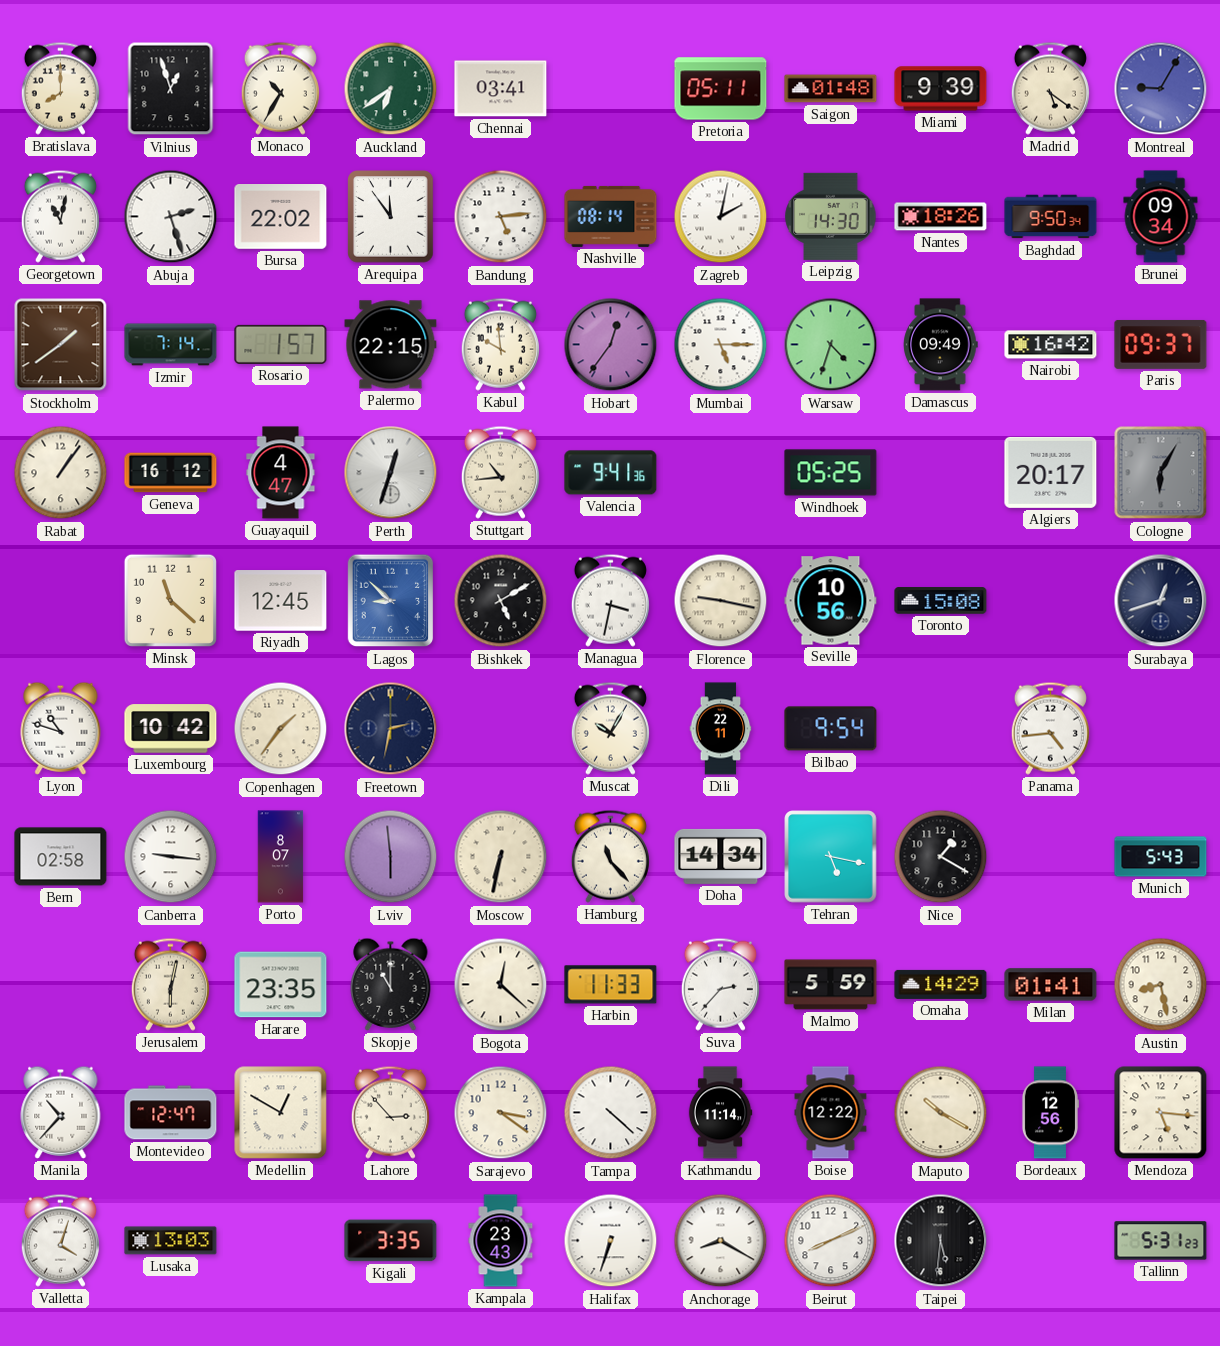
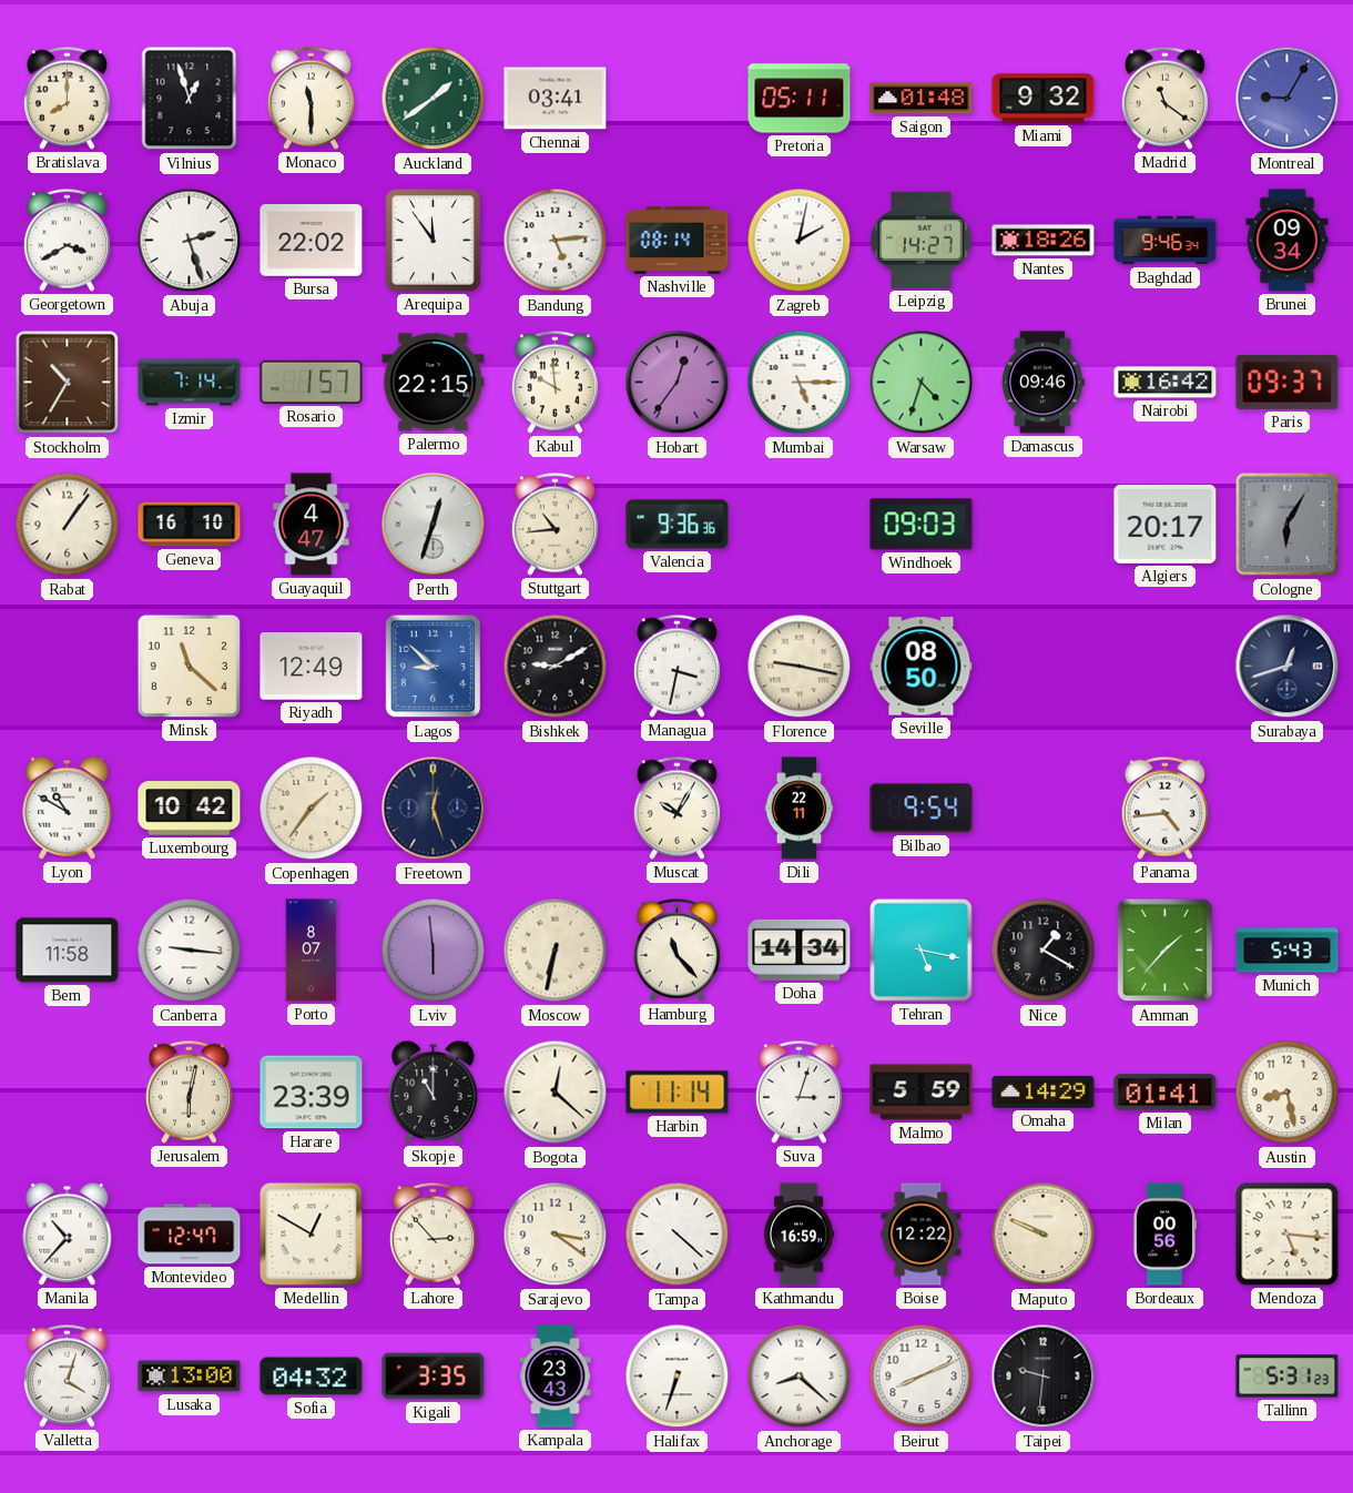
Monaco: 10:35 -> 11:30
Auckland: 6:39 -> 1:39
Miami: 9:39 -> 9:32
Madrid: 5:21 -> 11:21
Georgetown: 11:02 -> 3:40
Leipzig: 14:30 -> 14:27
Baghdad: 9:50 -> 9:46
Stockholm: 1:39 -> 10:35
Damascus: 09:49 -> 09:46
Geneva: 16:12 -> 16:10
Valencia: 9:41 -> 9:36
Windhoek: 05:25 -> 09:03
Riyadh: 12:45 -> 12:49
Bishkek: 5:10 -> 9:10
Seville: 10:56 -> 08:50
Toronto: 15:08 -> none
Lyon: 10:48 -> 10:50
Freetown: 2:32 -> 12:27
Bern: 02:58 -> 11:58
Amman: none -> 1:37
Harare: 23:35 -> 23:39
Harbin: 11:33 -> 11:14
Suva: 2:37 -> 3:03
Kathmandu: 11:14 -> 16:59
Maputo: 10:20 -> 9:49
Bordeaux: 12:56 -> 00:56
Lusaka: 13:03 -> 13:00
Sofia: none -> 04:32
Anchorage: 8:20 -> 8:22
Taipei: 5:31 -> 9:31
